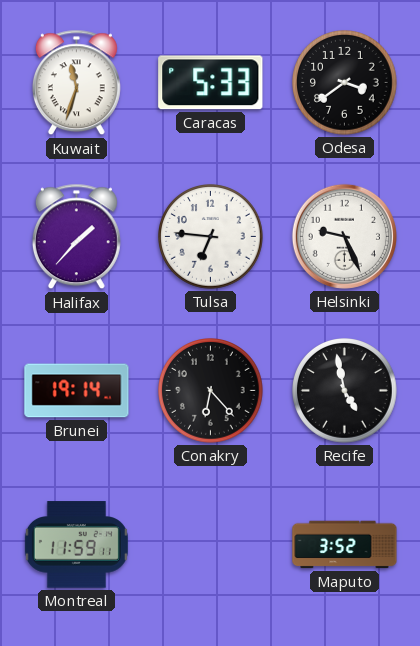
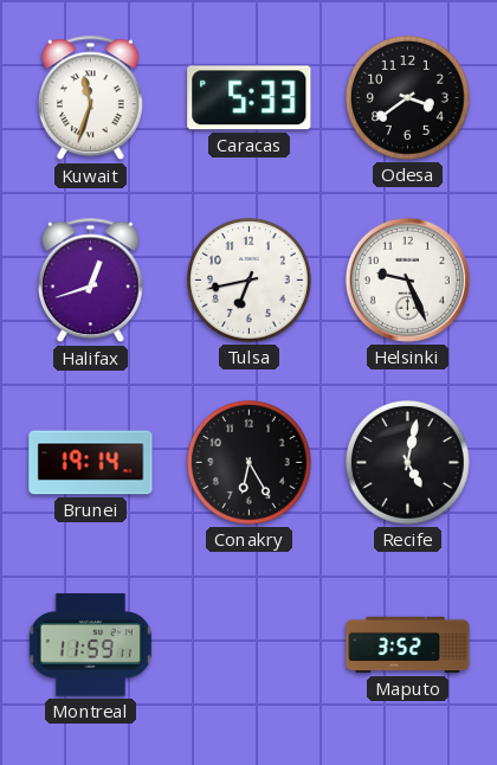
Halifax: 1:37 -> 12:42
Tulsa: 6:46 -> 6:43
Conakry: 6:23 -> 6:25
Recife: 4:58 -> 5:02
